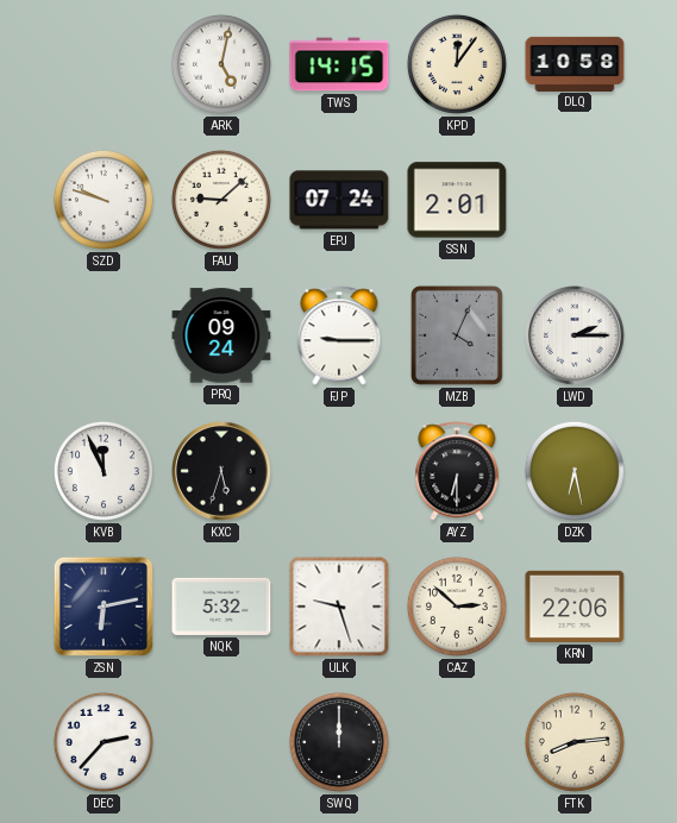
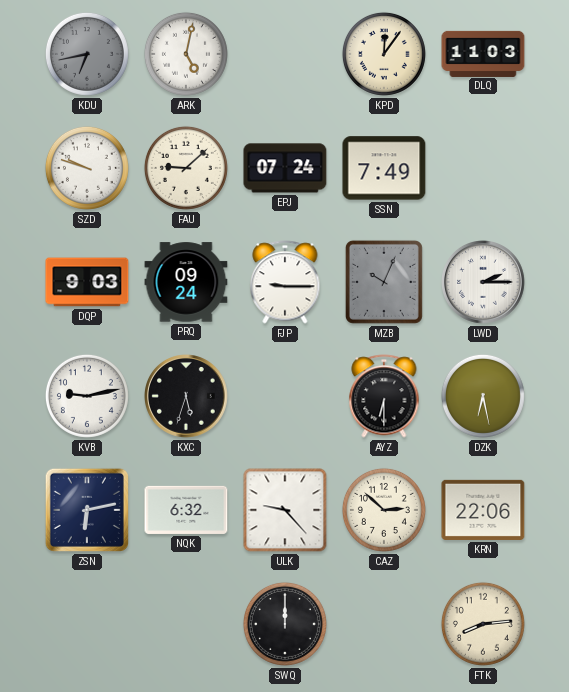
KDU: none -> 6:43
TWS: 14:15 -> none
DLQ: 10:58 -> 11:03
SSN: 2:01 -> 7:49
DQP: none -> 9:03
MZB: 4:04 -> 10:04
KVB: 11:56 -> 9:13
NQK: 5:32 -> 6:32
ULK: 9:27 -> 9:23
DEC: 2:37 -> none
